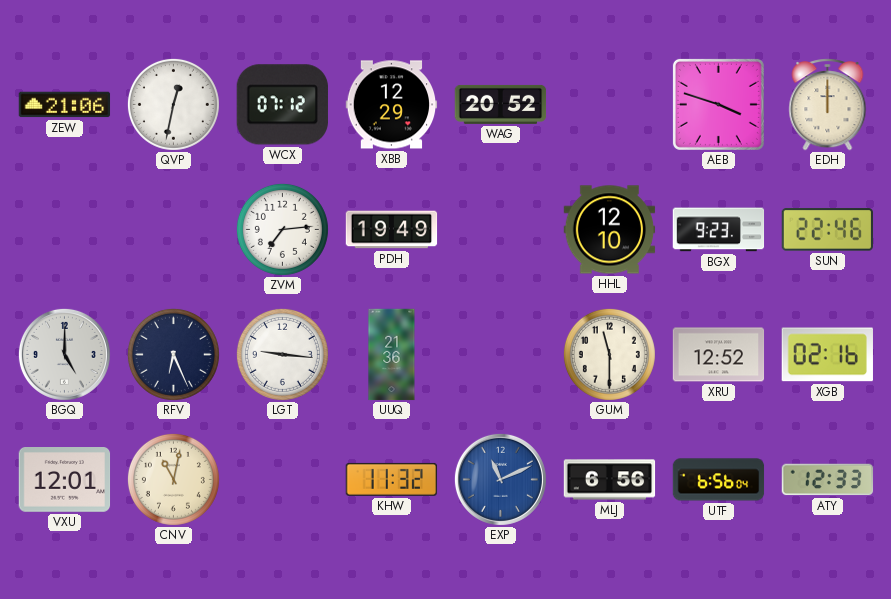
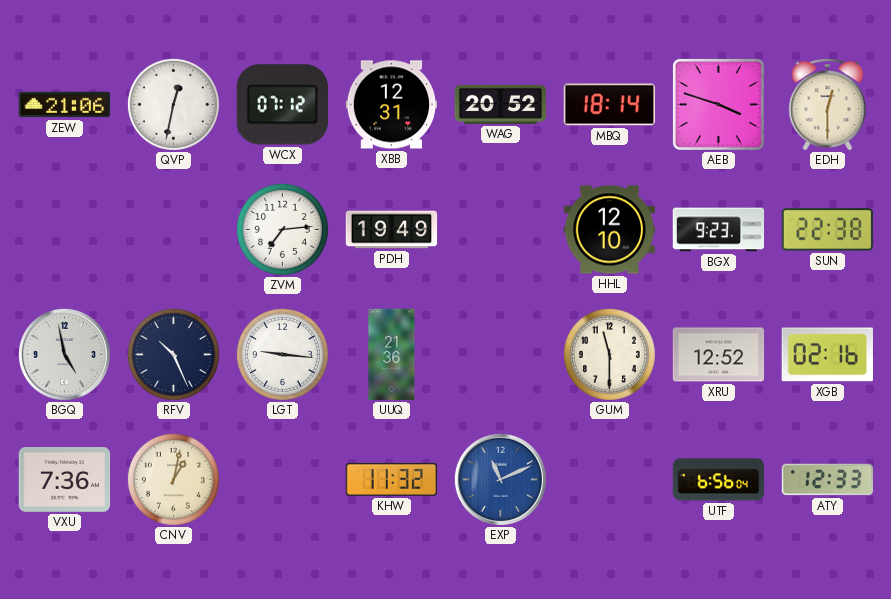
XBB: 12:29 -> 12:31
MBQ: none -> 18:14
EDH: 12:00 -> 12:30
SUN: 22:46 -> 22:38
BGQ: 5:00 -> 4:58
RFV: 6:26 -> 10:26
VXU: 12:01 -> 7:36
CNV: 11:02 -> 1:02
MLJ: 6:56 -> none
